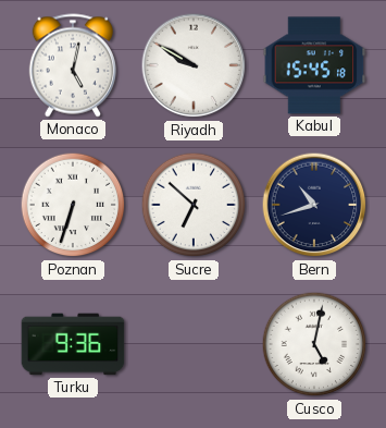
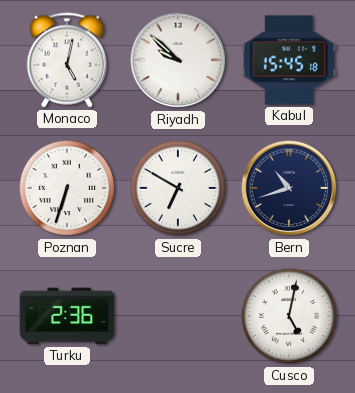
Riyadh: 9:50 -> 9:52
Sucre: 6:52 -> 6:50
Turku: 9:36 -> 2:36
